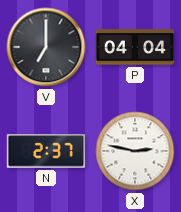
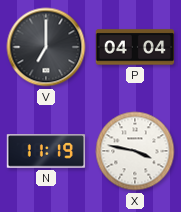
N: 2:37 -> 11:19
X: 2:47 -> 3:47
